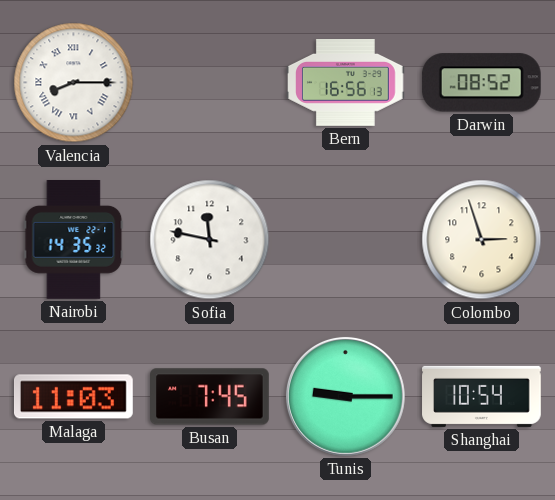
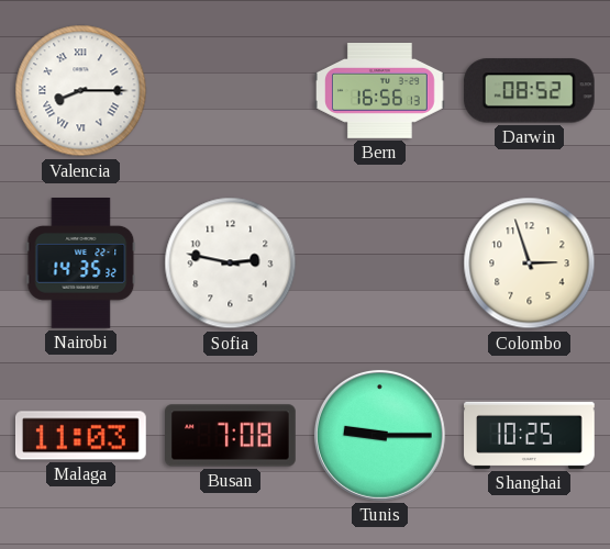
Sofia: 11:47 -> 2:47
Busan: 7:45 -> 7:08
Shanghai: 10:54 -> 10:25
